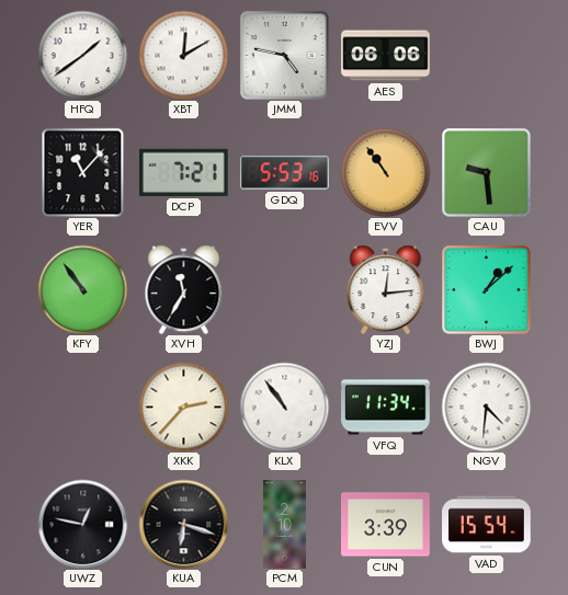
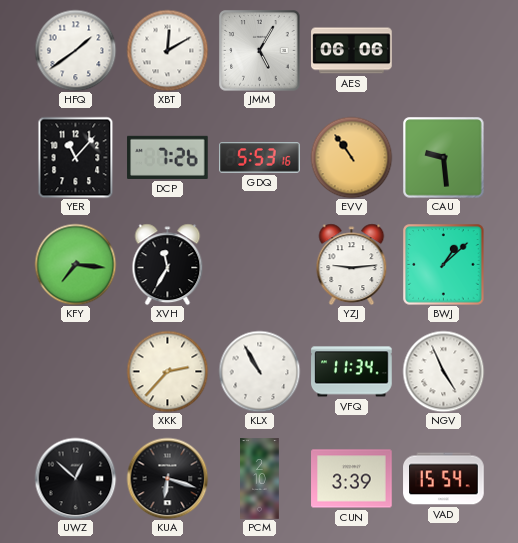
JMM: 4:47 -> 5:05
DCP: 7:21 -> 7:26
KFY: 10:54 -> 7:16
YZJ: 12:14 -> 9:14
KLX: 10:54 -> 10:55
NGV: 4:31 -> 4:56
UWZ: 12:47 -> 12:52
